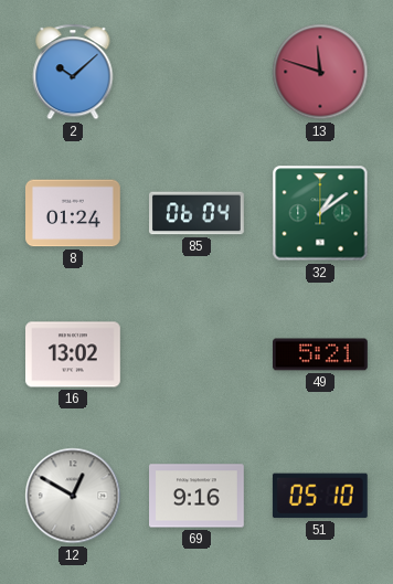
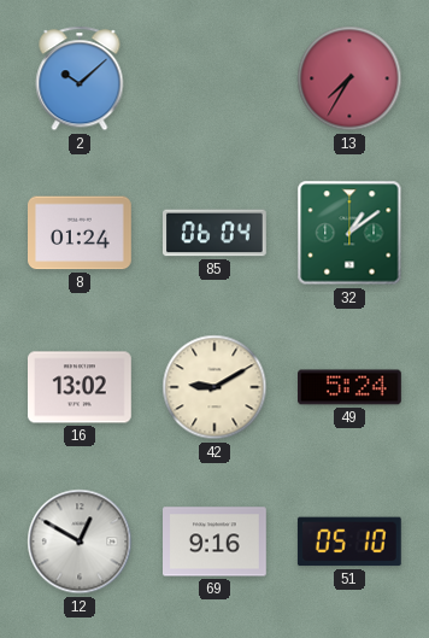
13: 11:48 -> 7:35
42: none -> 9:10
49: 5:21 -> 5:24
